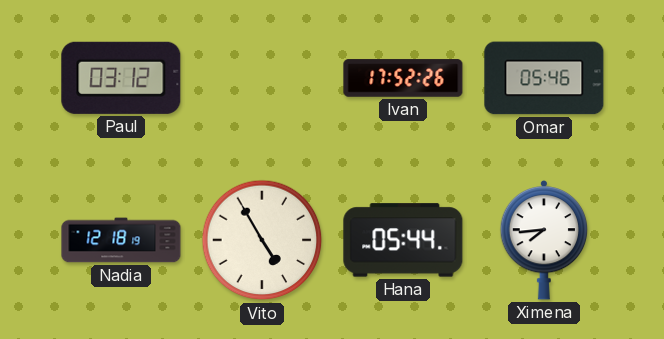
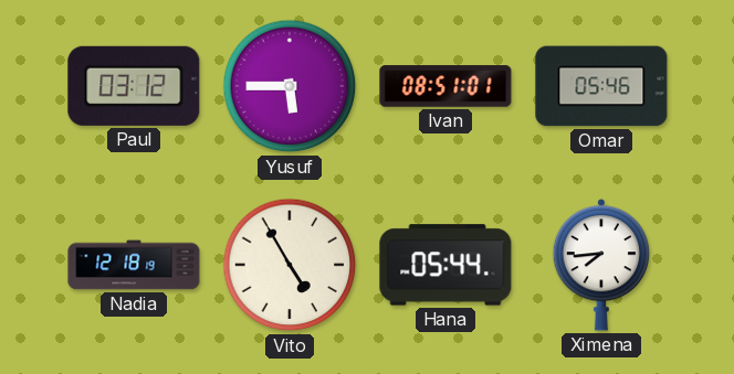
Yusuf: none -> 5:45
Ivan: 17:52 -> 08:51
